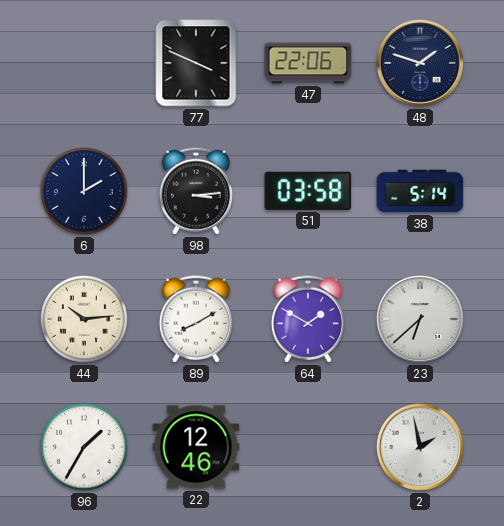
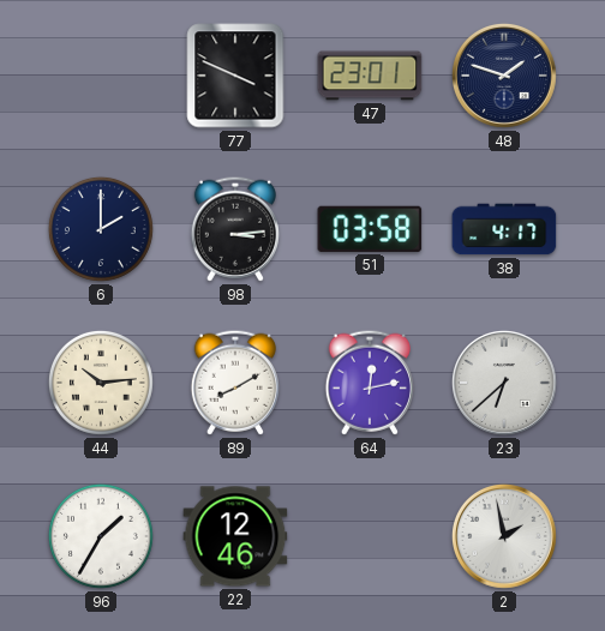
47: 22:06 -> 23:01
38: 5:14 -> 4:17
64: 1:50 -> 12:13
